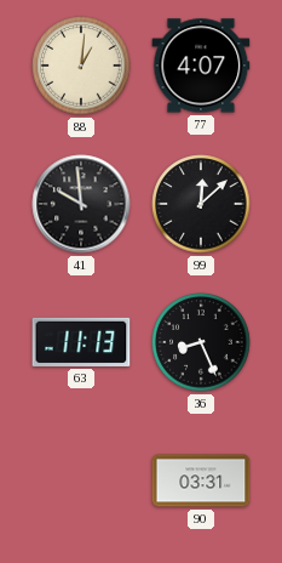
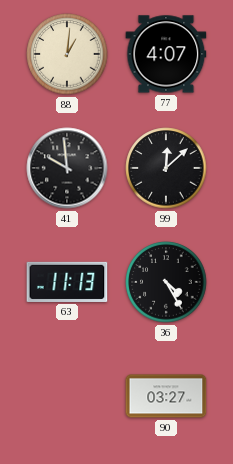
36: 8:26 -> 4:25
90: 03:31 -> 03:27
